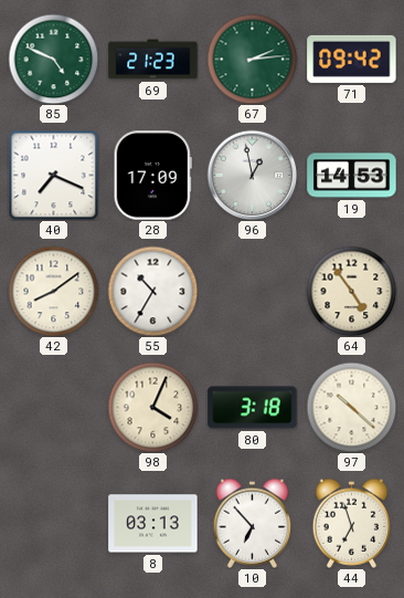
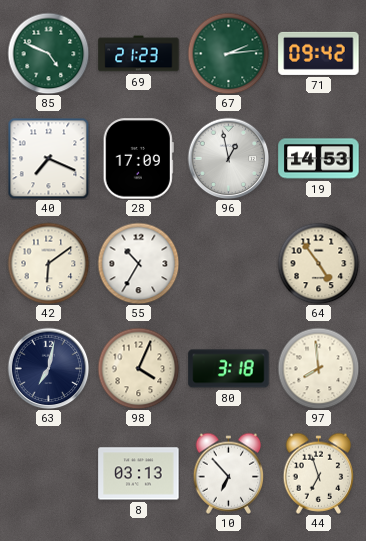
42: 8:09 -> 6:09
63: none -> 7:02
97: 10:22 -> 7:59
